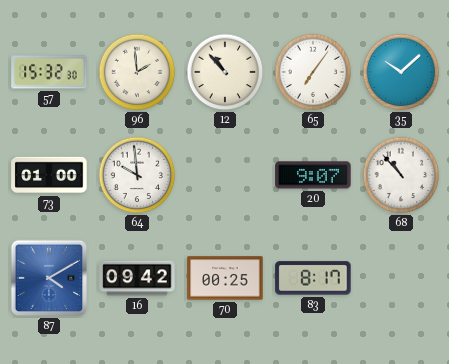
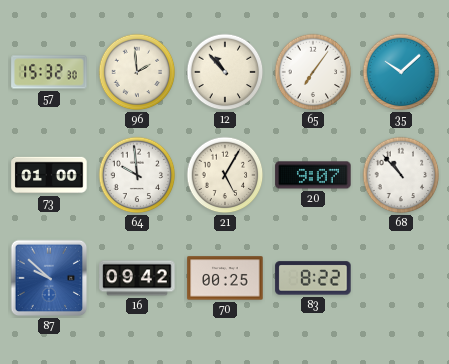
21: none -> 5:05
87: 4:10 -> 9:52
83: 8:17 -> 8:22
